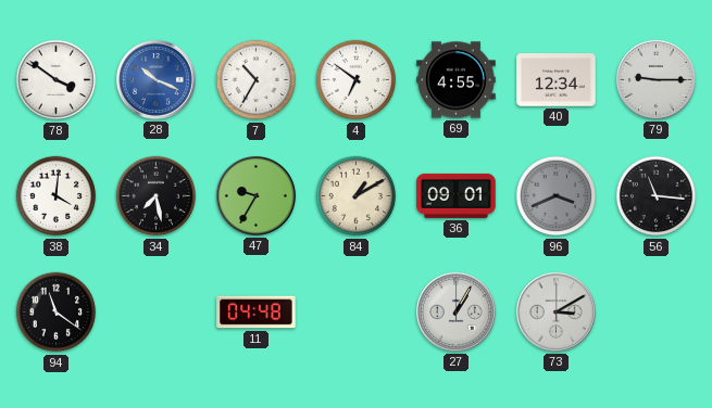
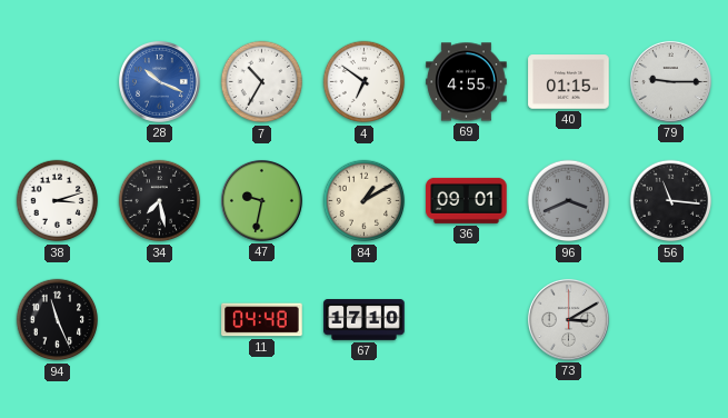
78: 3:51 -> none
40: 12:34 -> 01:15
38: 4:01 -> 3:12
47: 9:35 -> 9:32
94: 11:21 -> 11:26
67: none -> 17:10
27: 1:05 -> none
